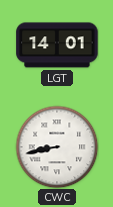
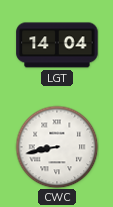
LGT: 14:01 -> 14:04
